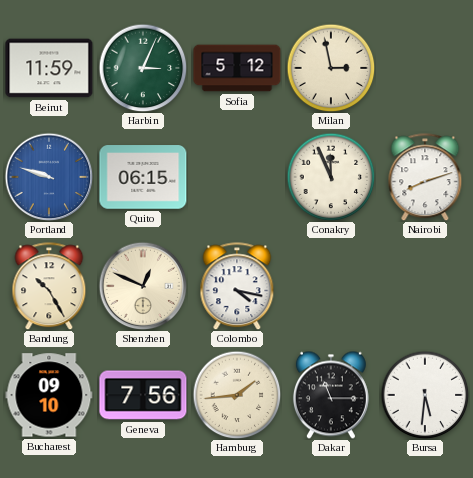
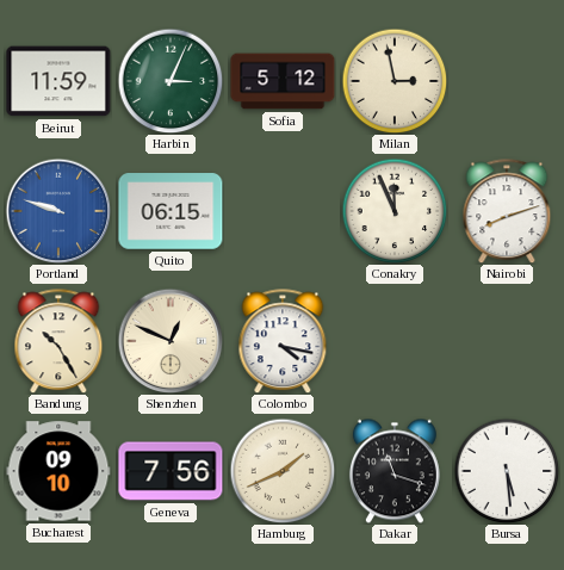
Hamburg: 1:44 -> 1:41
Dakar: 11:15 -> 11:18
Bursa: 5:31 -> 5:29
